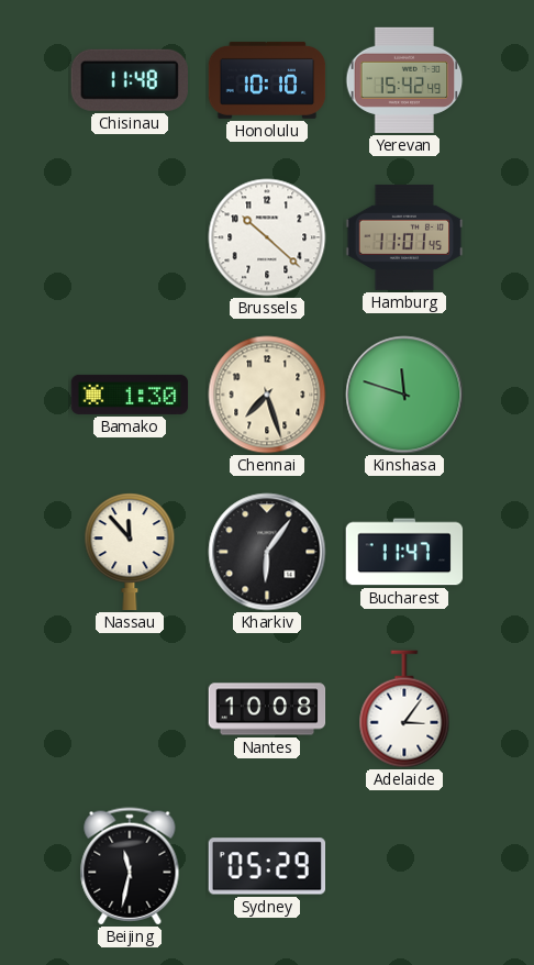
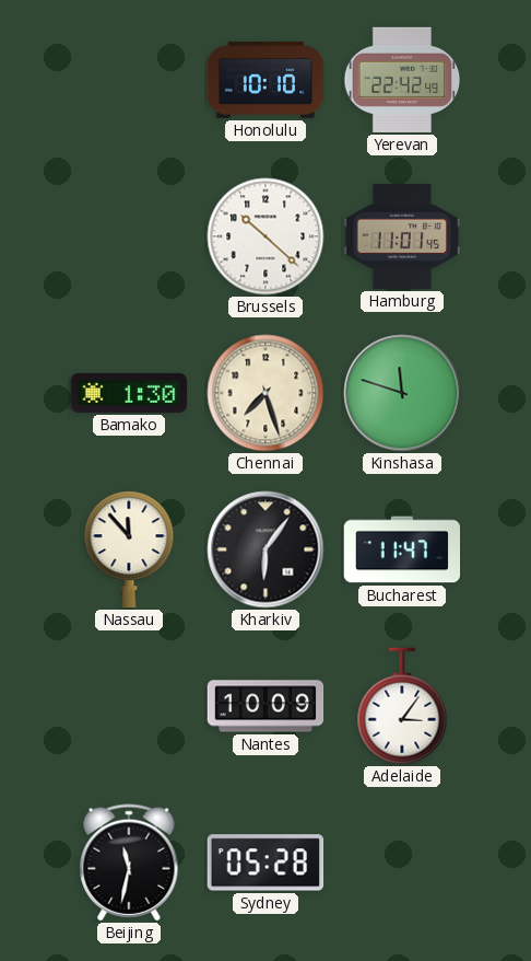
Chisinau: 11:48 -> none
Yerevan: 15:42 -> 22:42
Nantes: 10:08 -> 10:09
Sydney: 05:29 -> 05:28
